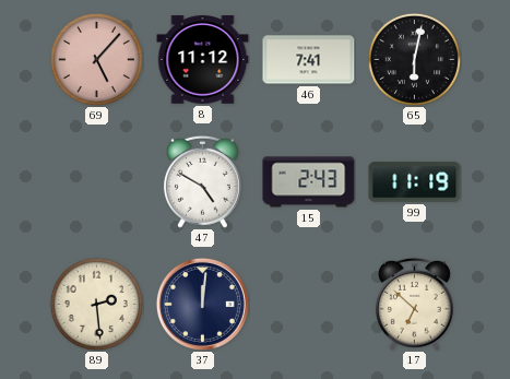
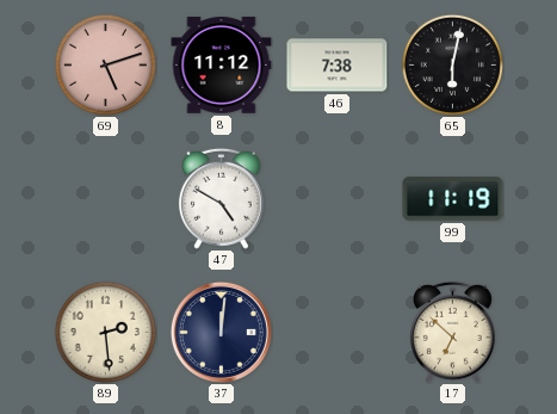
69: 5:07 -> 5:12
46: 7:41 -> 7:38
15: 2:43 -> none
